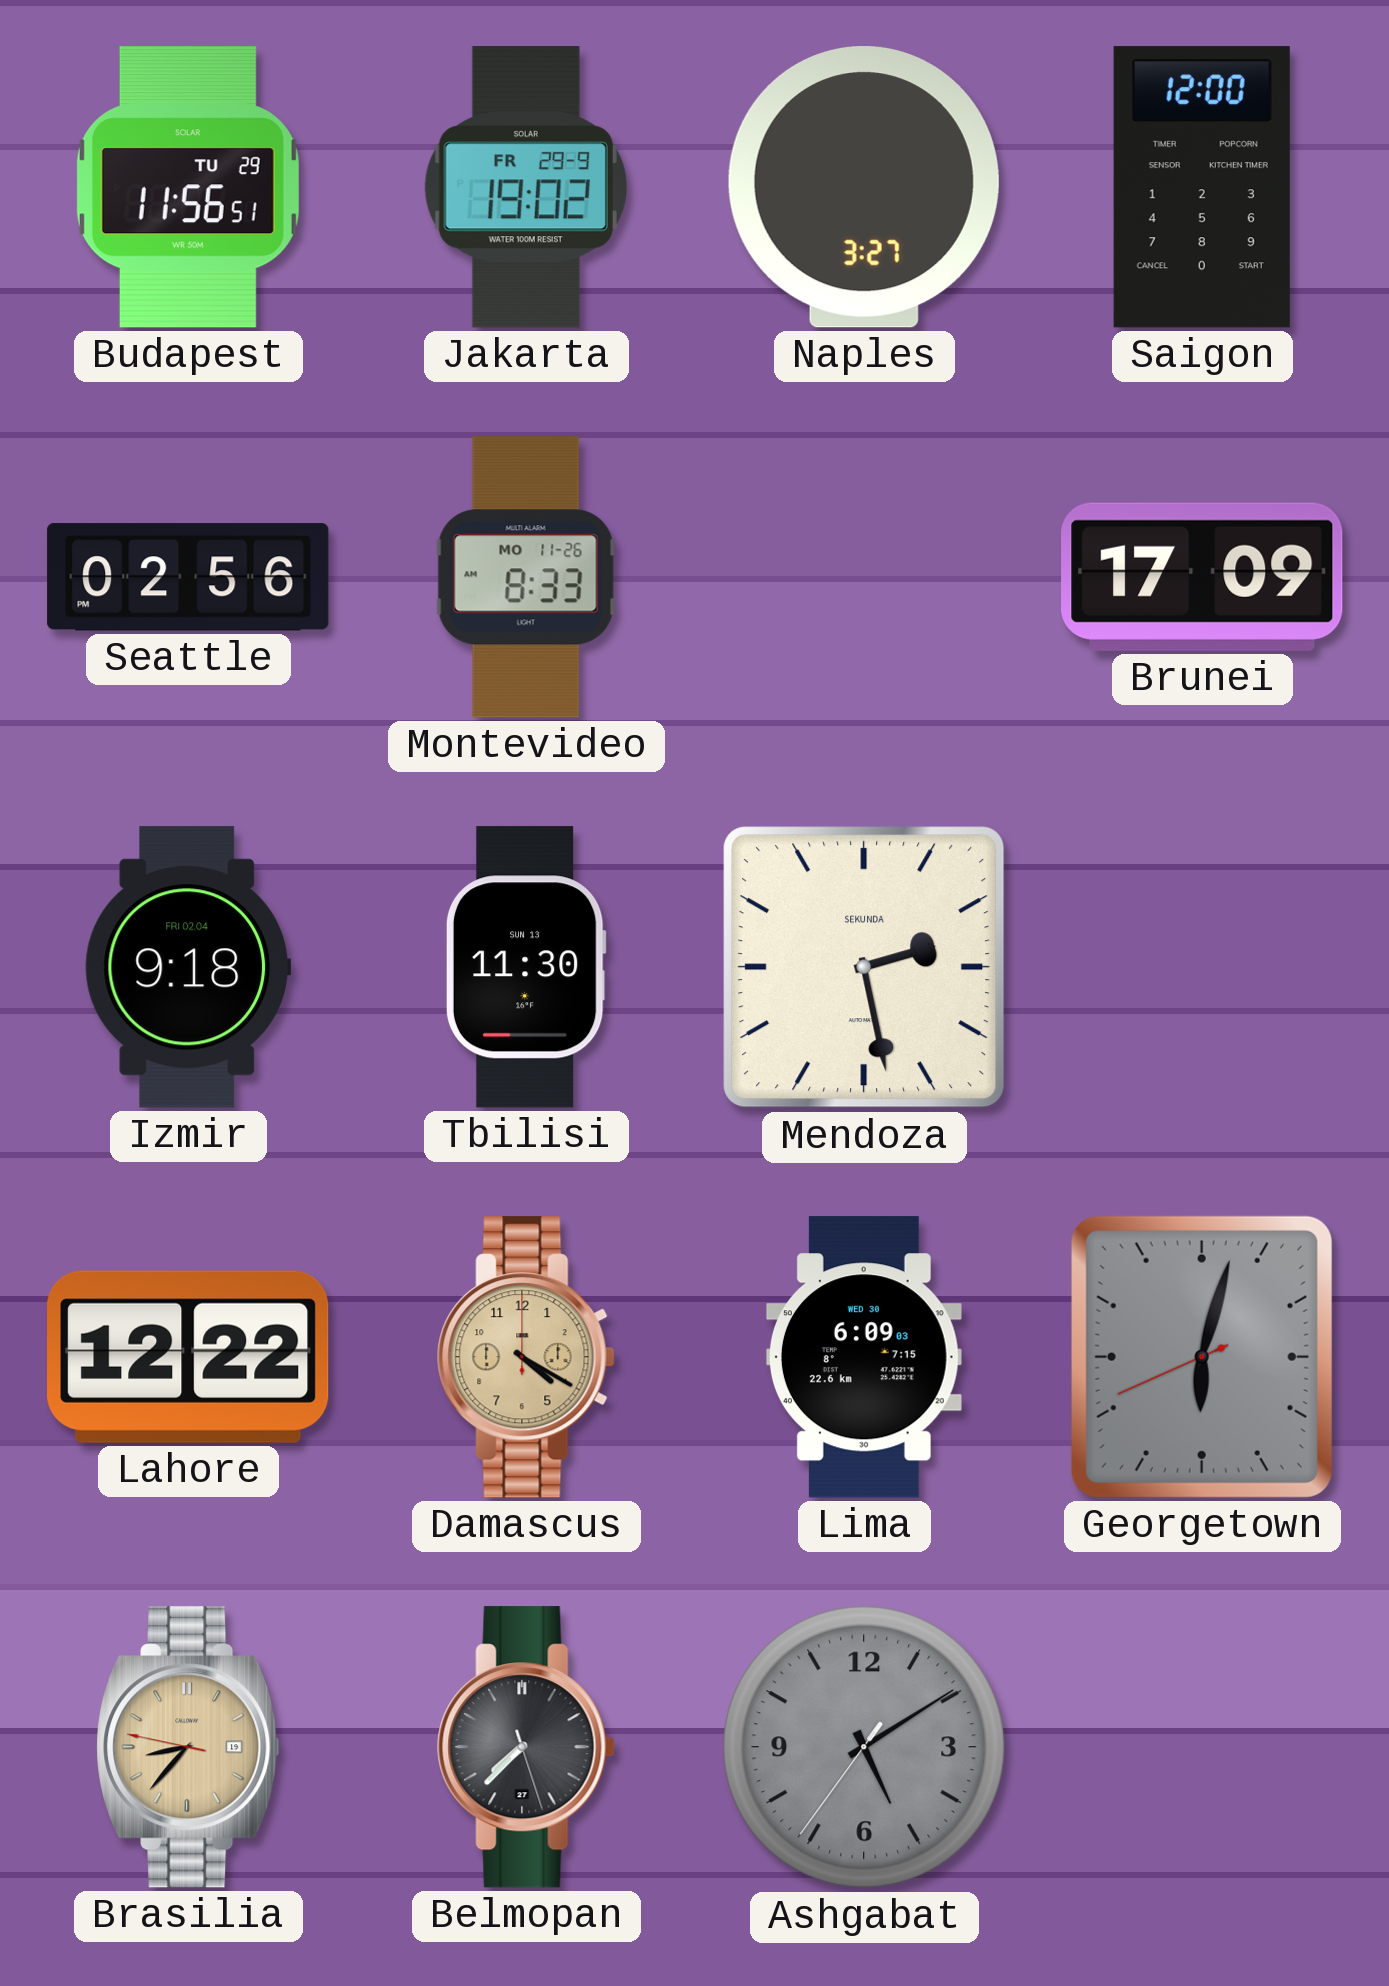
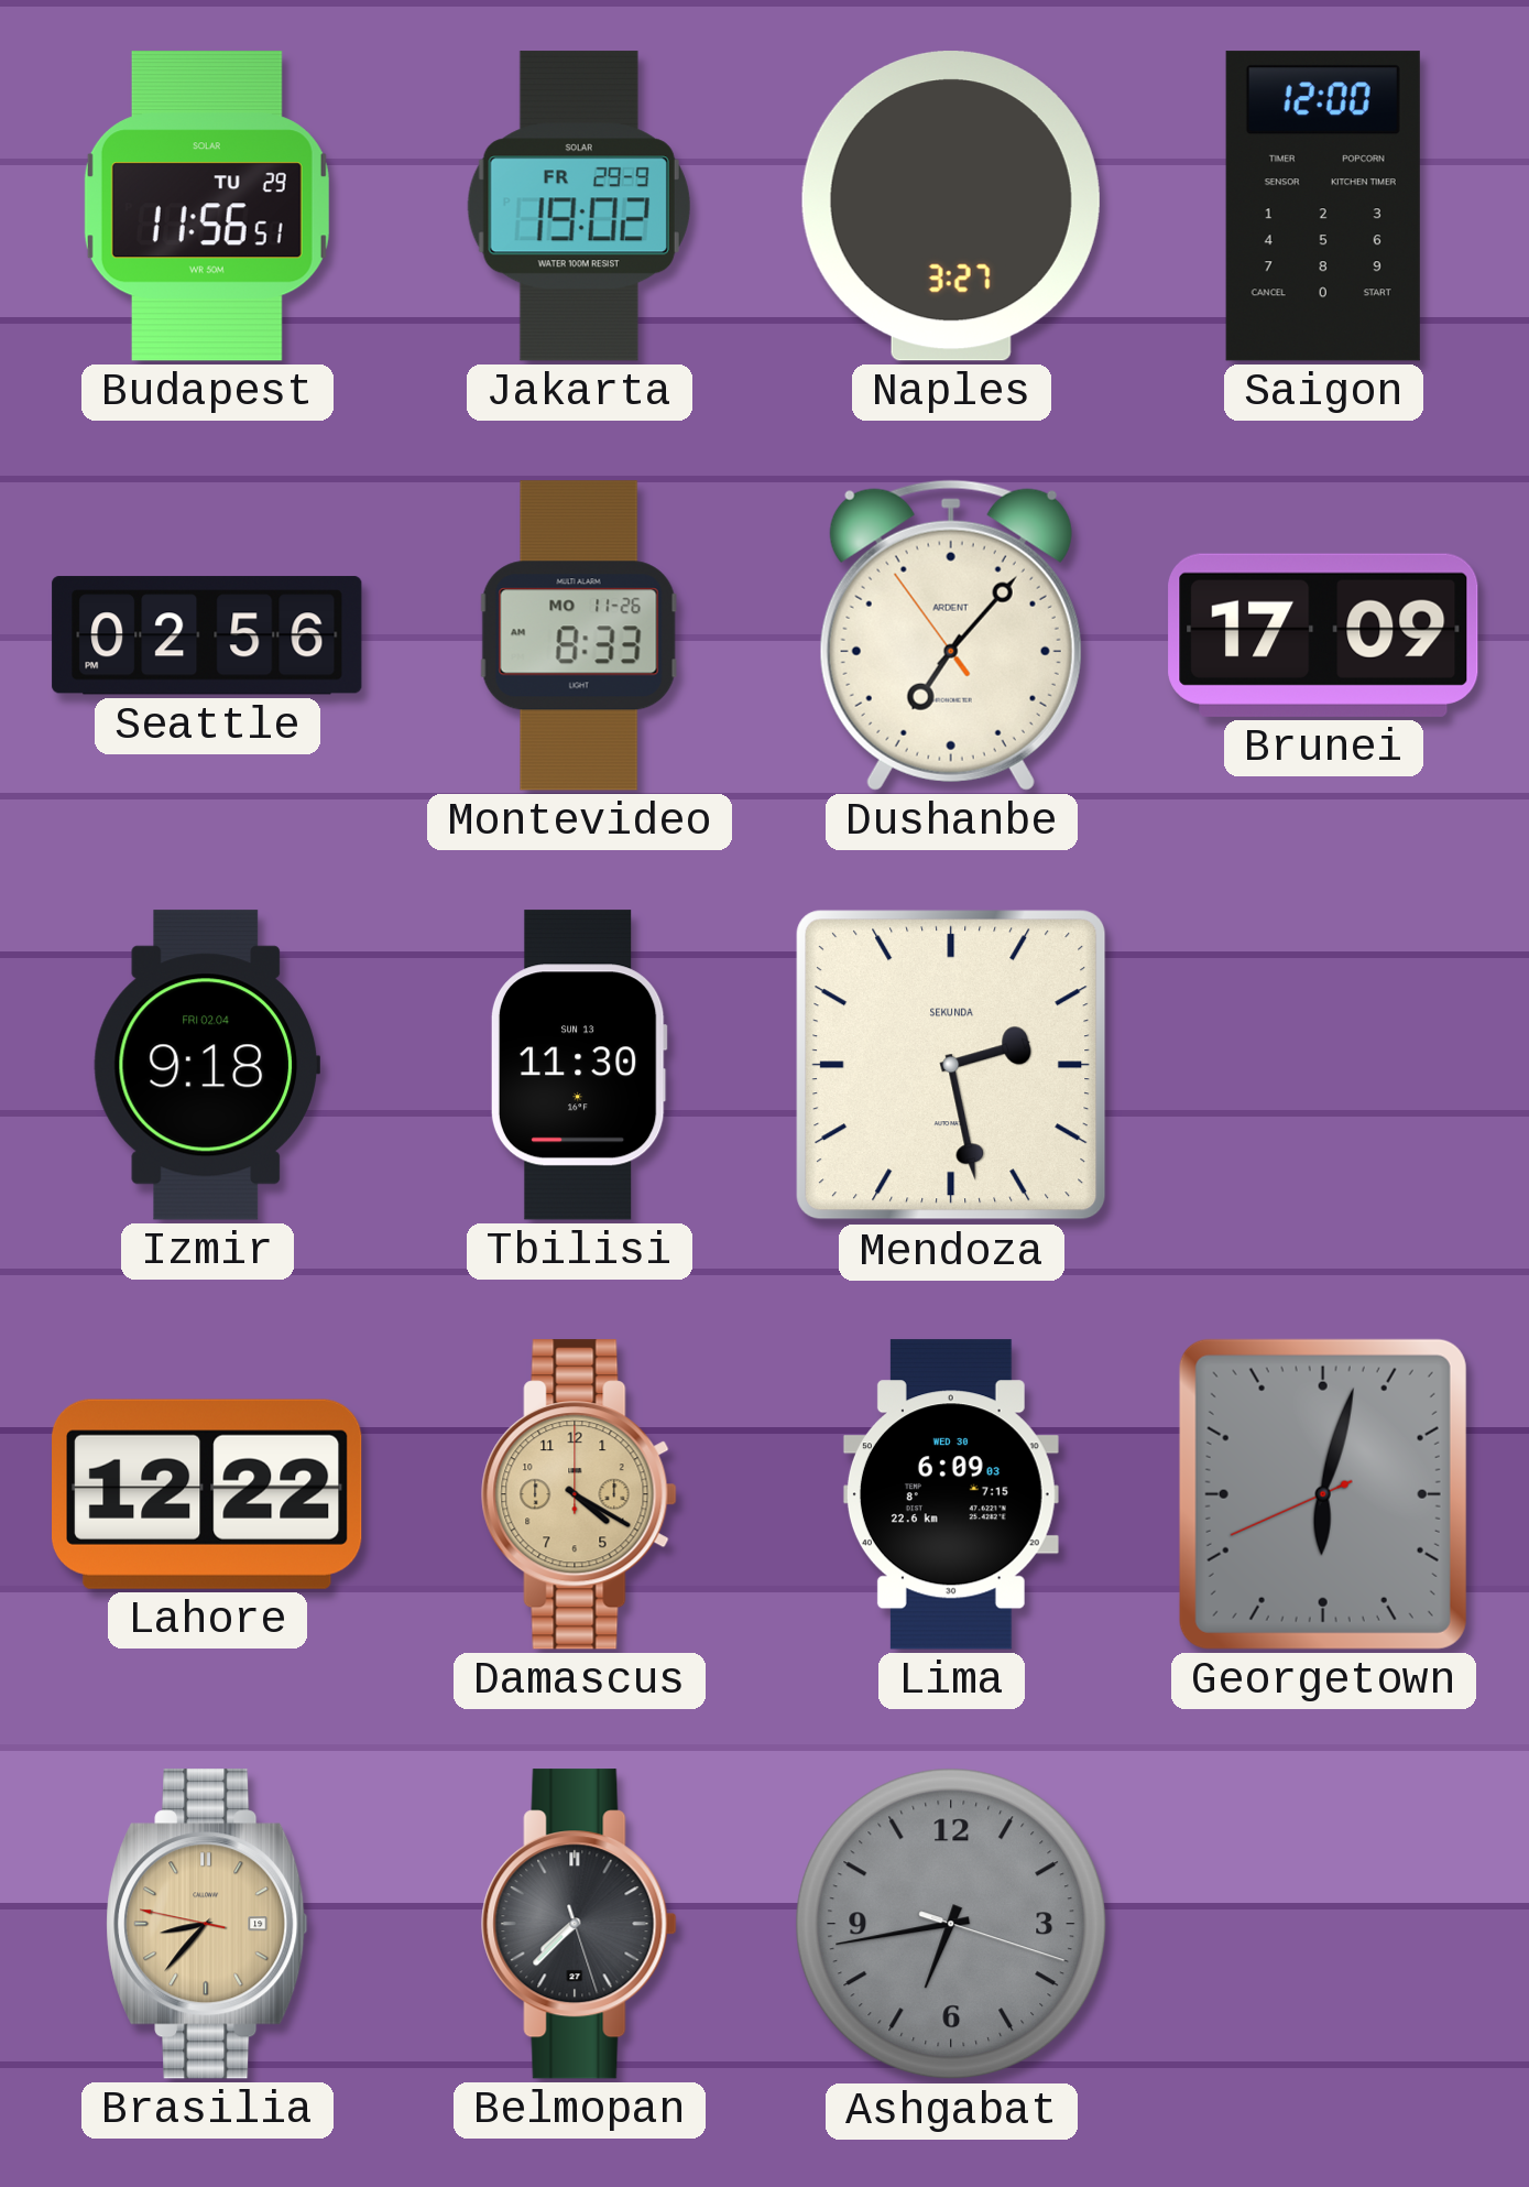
Dushanbe: none -> 7:06
Ashgabat: 5:09 -> 6:43
